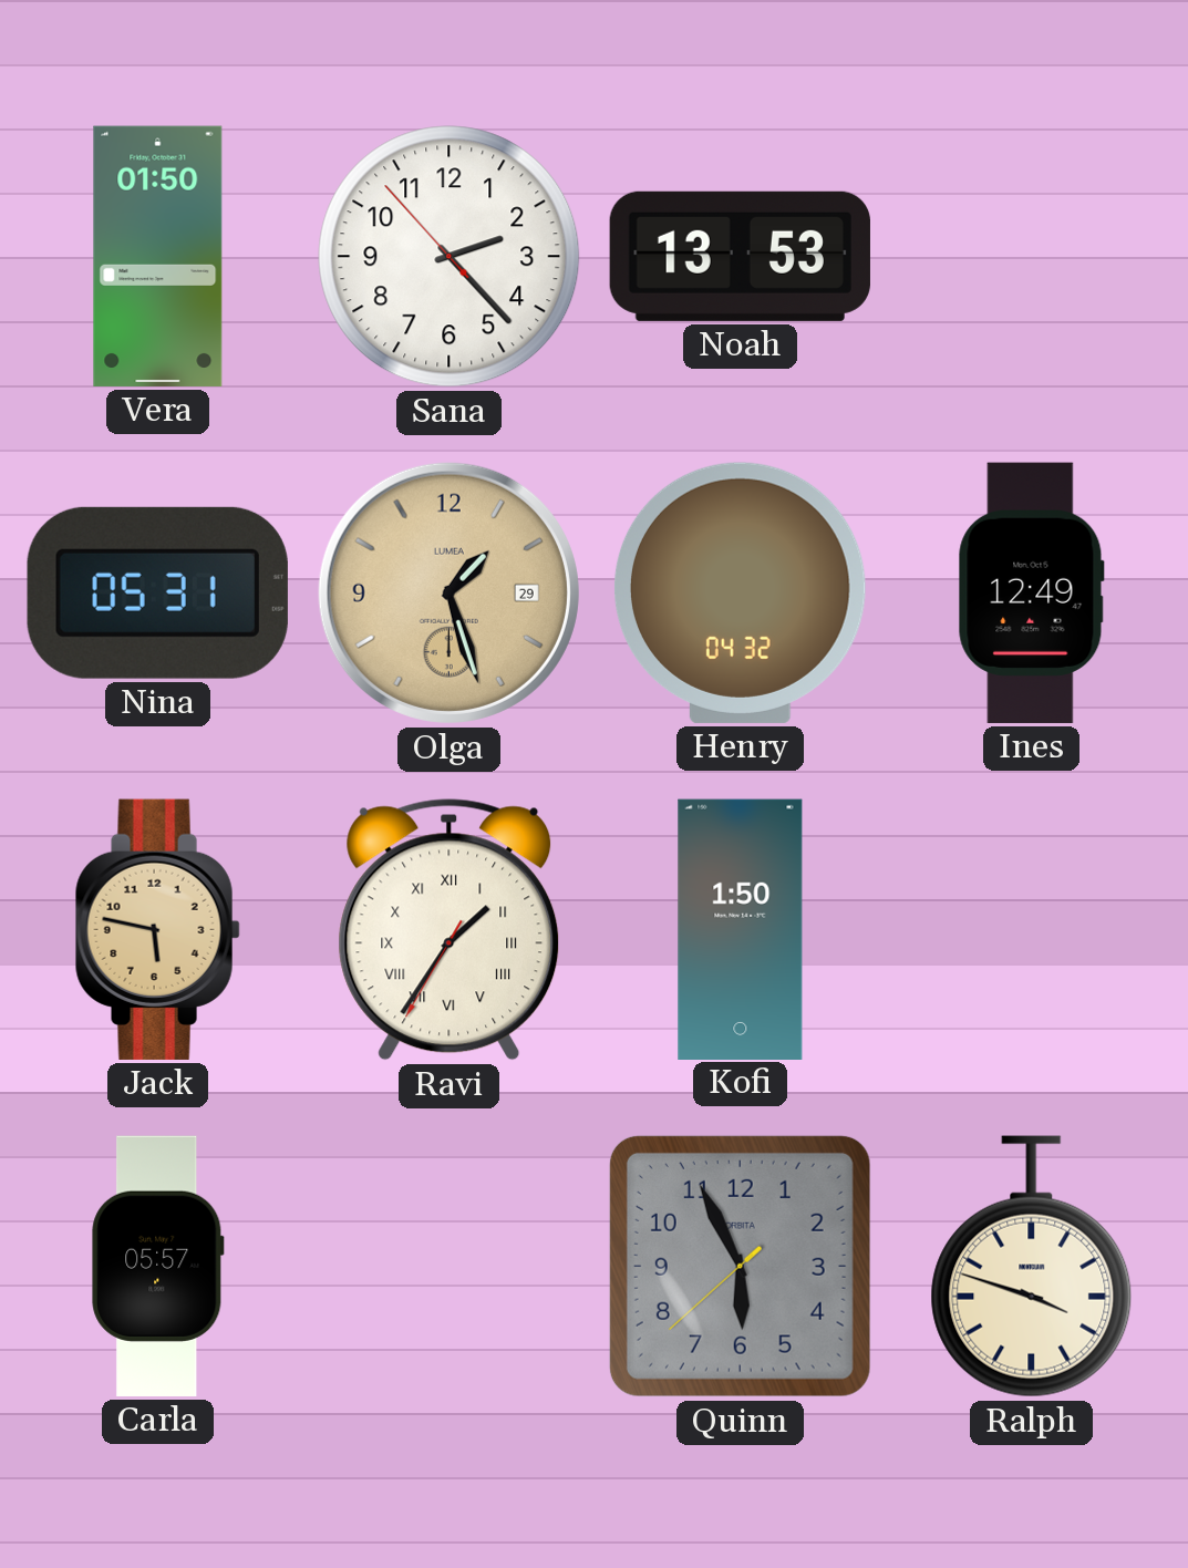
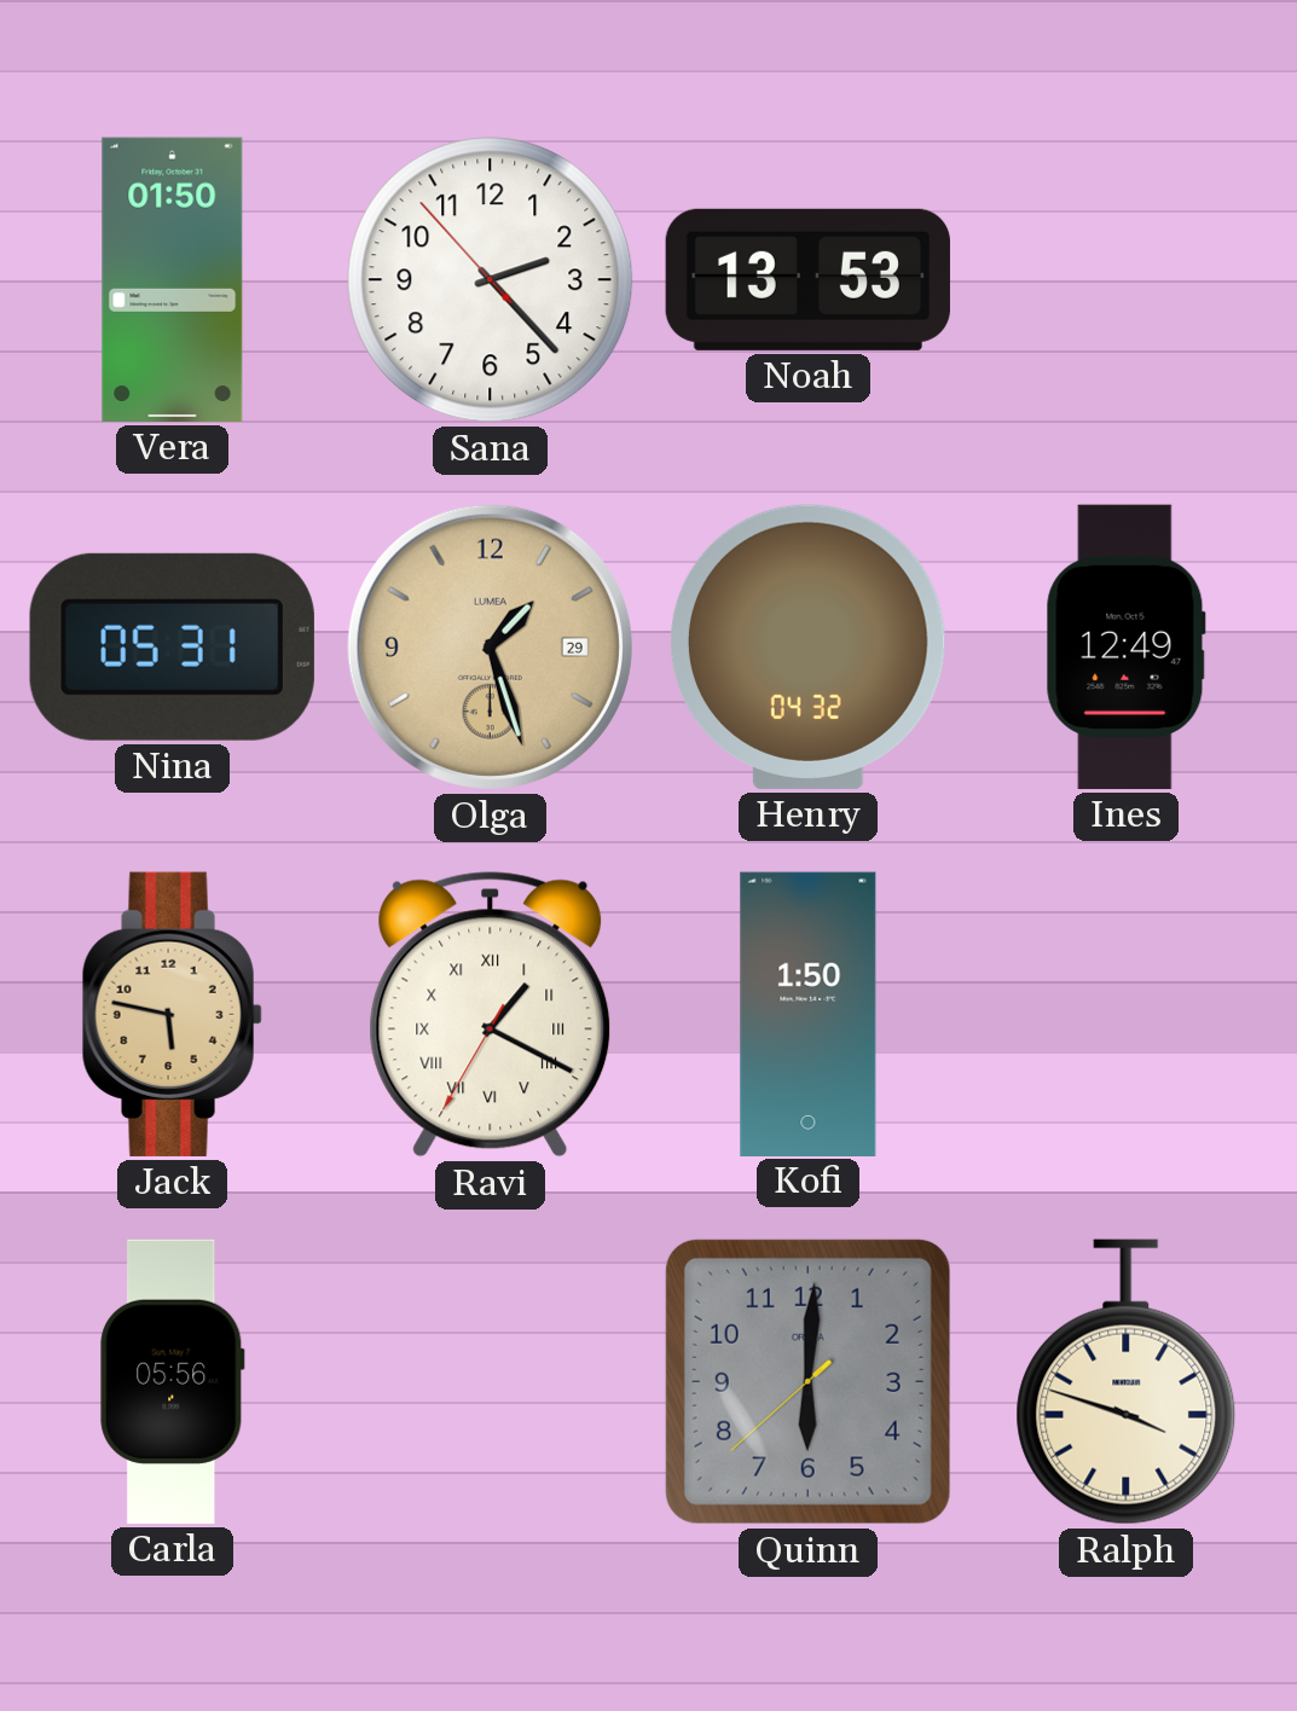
Ravi: 1:35 -> 1:19
Carla: 05:57 -> 05:56
Quinn: 5:55 -> 6:00
